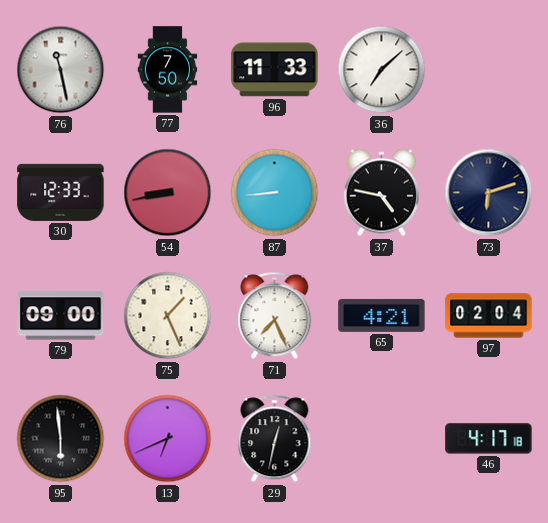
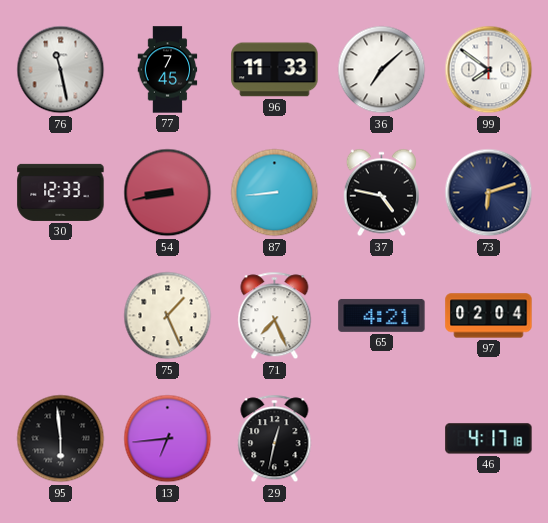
77: 7:50 -> 7:45
99: none -> 7:51
79: 09:00 -> none
13: 6:41 -> 6:44
